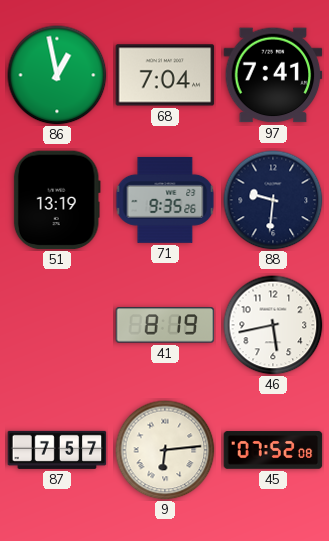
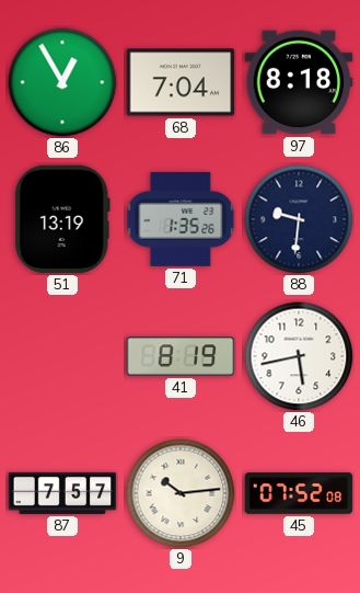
86: 12:58 -> 12:55
97: 7:41 -> 8:18
71: 9:35 -> 1:35
9: 6:14 -> 10:14
